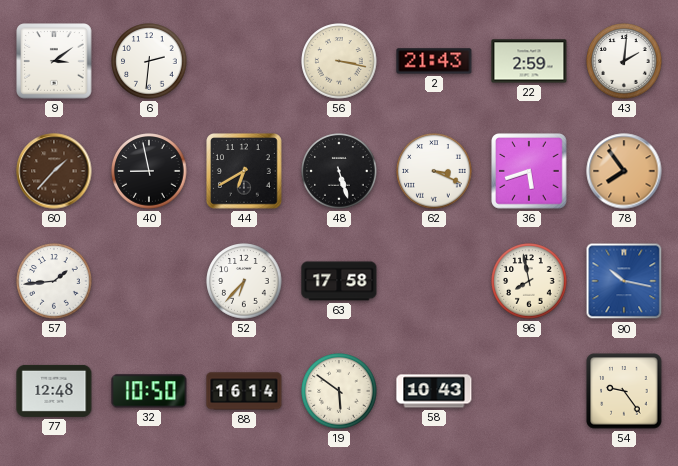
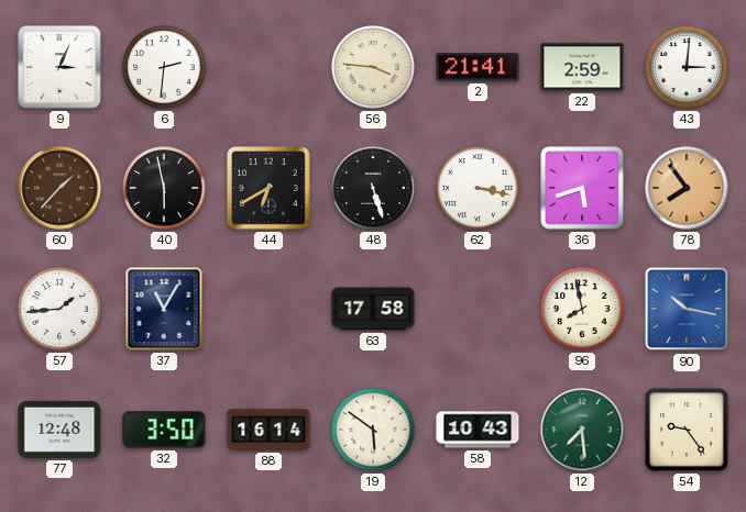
9: 3:09 -> 3:04
56: 3:17 -> 3:46
2: 21:43 -> 21:41
43: 2:01 -> 3:01
40: 8:58 -> 5:58
62: 3:19 -> 3:17
37: none -> 11:05
52: 6:37 -> none
32: 10:50 -> 3:50
12: none -> 7:29
